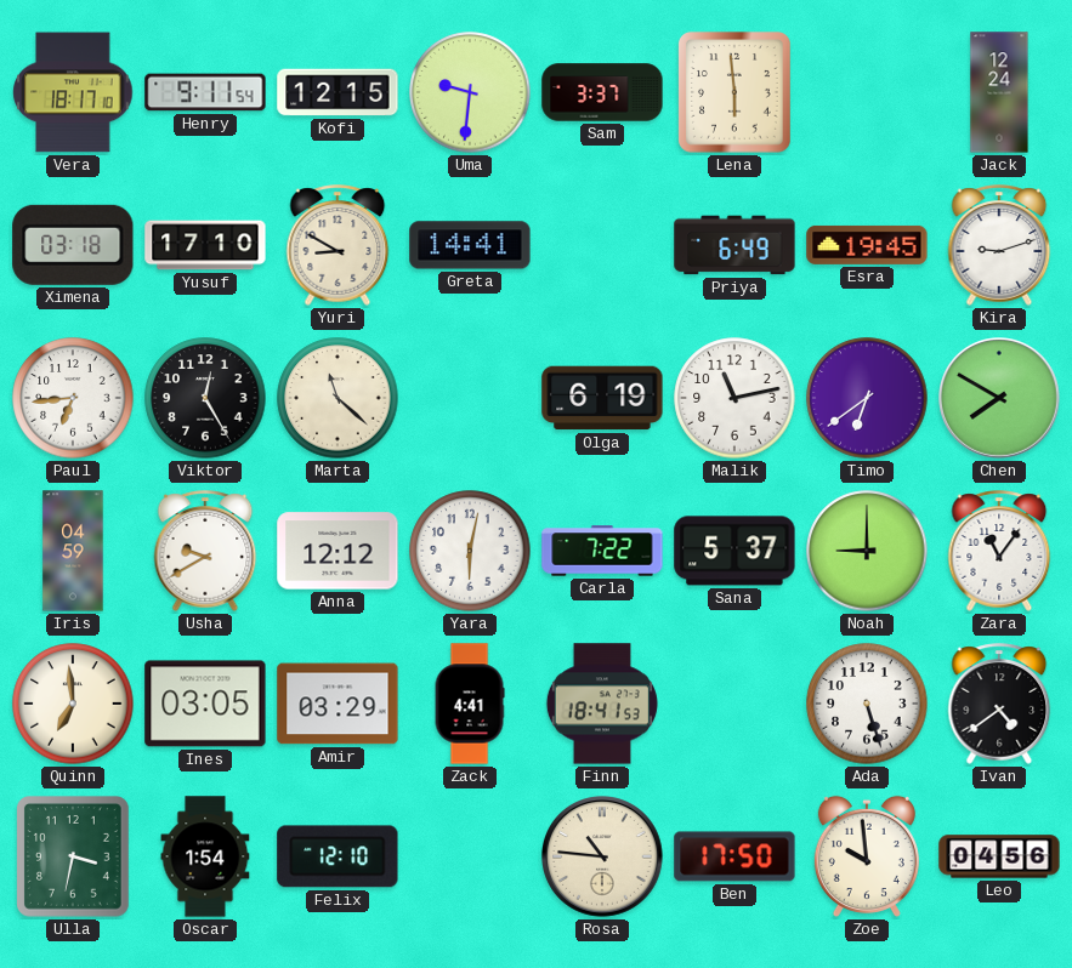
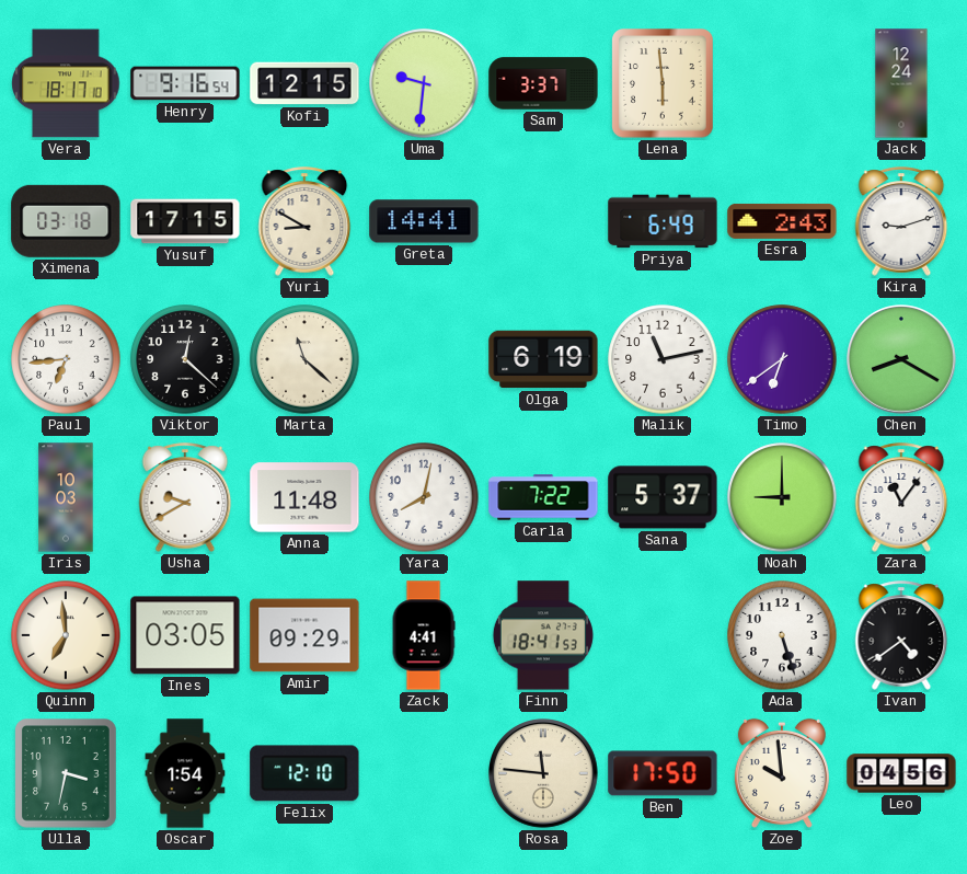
Henry: 9:11 -> 9:16
Yusuf: 17:10 -> 17:15
Esra: 19:45 -> 2:43
Viktor: 12:25 -> 12:22
Chen: 7:50 -> 8:20
Iris: 04:59 -> 10:03
Anna: 12:12 -> 11:48
Yara: 6:02 -> 8:02
Amir: 03:29 -> 09:29
Rosa: 10:46 -> 11:46
